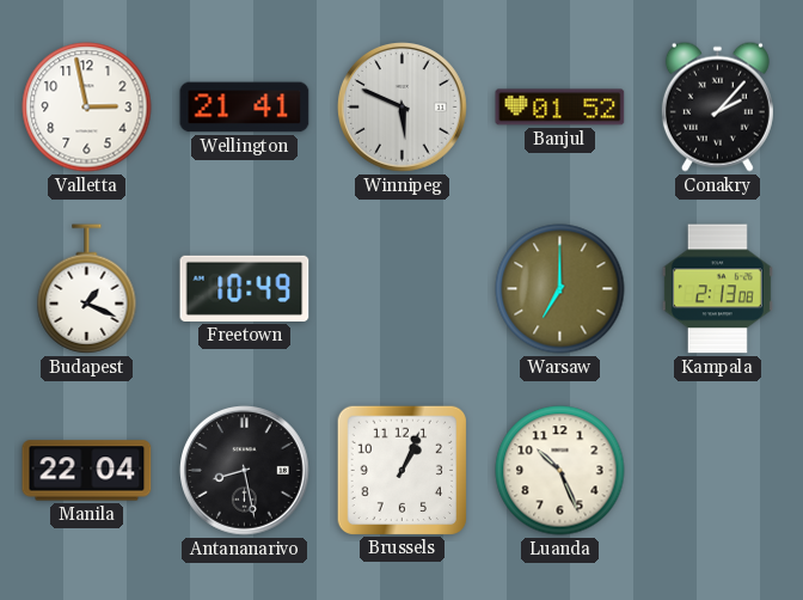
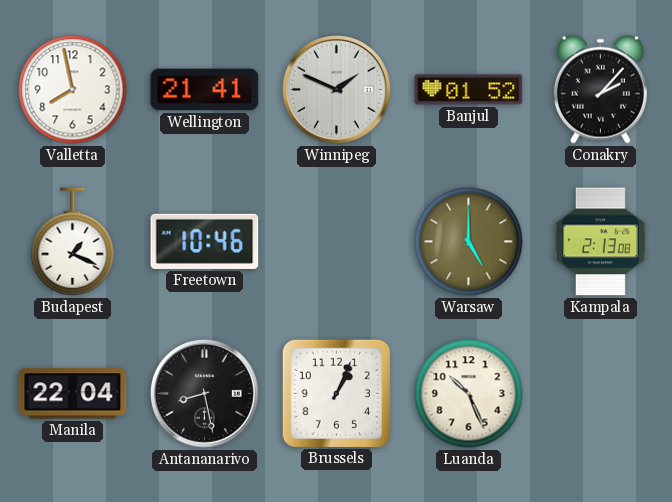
Valletta: 2:58 -> 7:58
Winnipeg: 5:49 -> 1:49
Freetown: 10:49 -> 10:46
Warsaw: 7:00 -> 5:00
